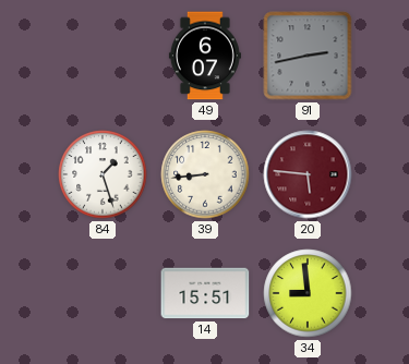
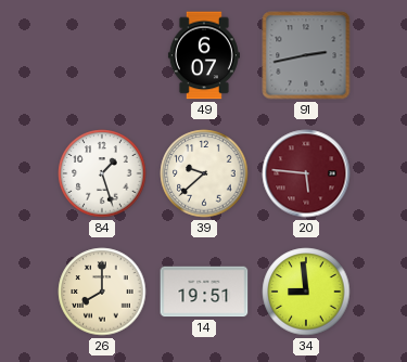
39: 8:44 -> 9:38
26: none -> 8:00
14: 15:51 -> 19:51
